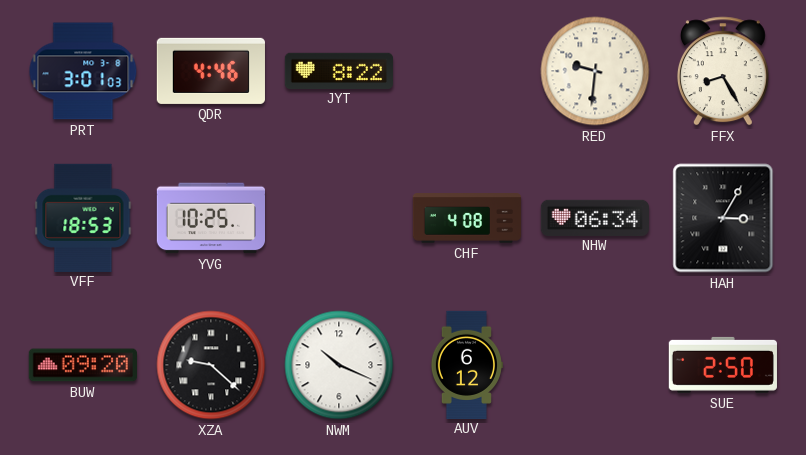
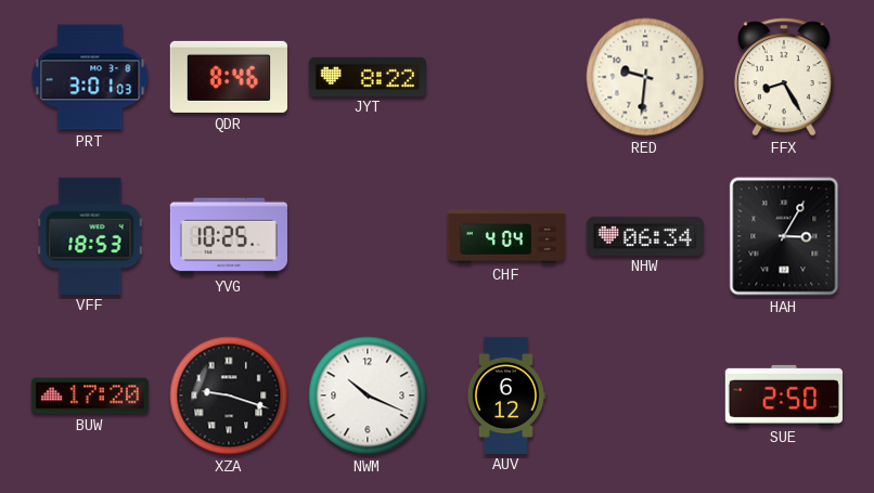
QDR: 4:46 -> 8:46
CHF: 4:08 -> 4:04
BUW: 09:20 -> 17:20
XZA: 9:22 -> 9:18
